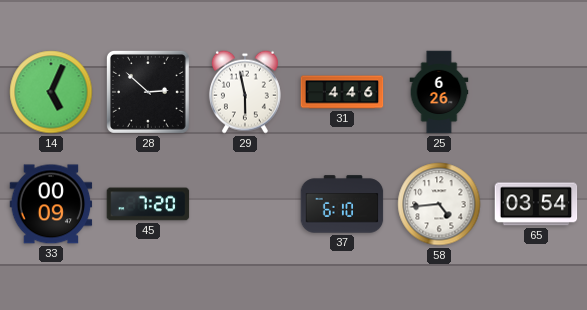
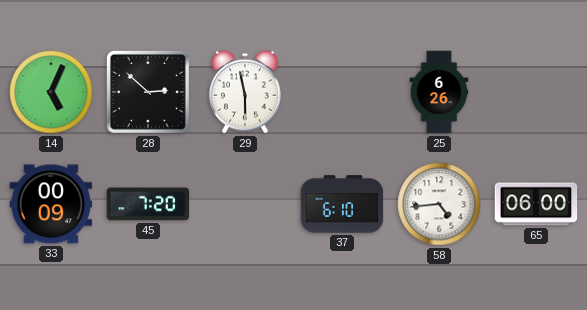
31: 4:46 -> none
65: 03:54 -> 06:00
